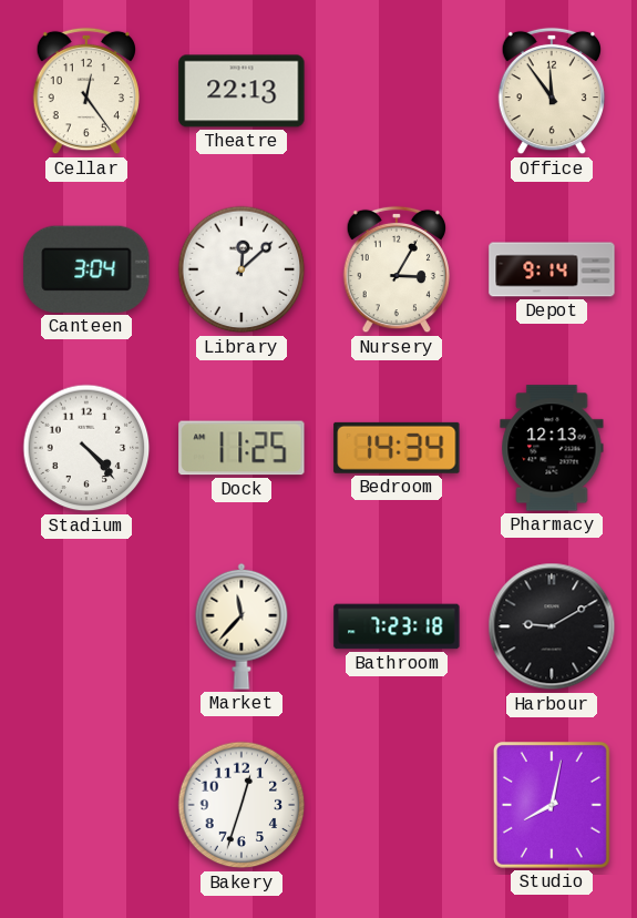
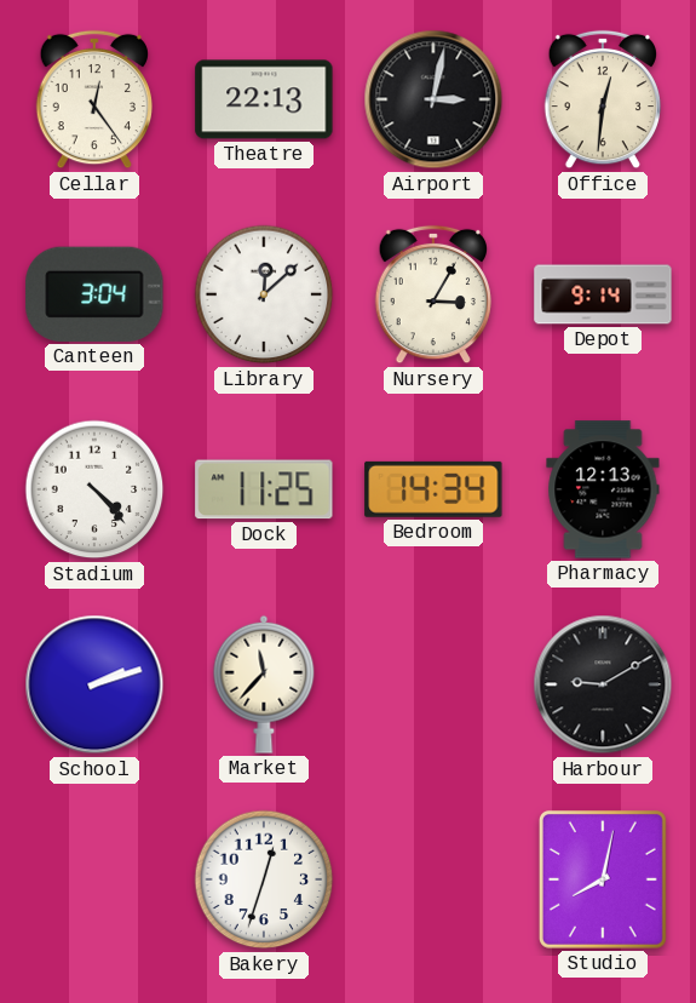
Airport: none -> 3:02
Office: 11:54 -> 12:31
School: none -> 2:12
Bathroom: 7:23 -> none
